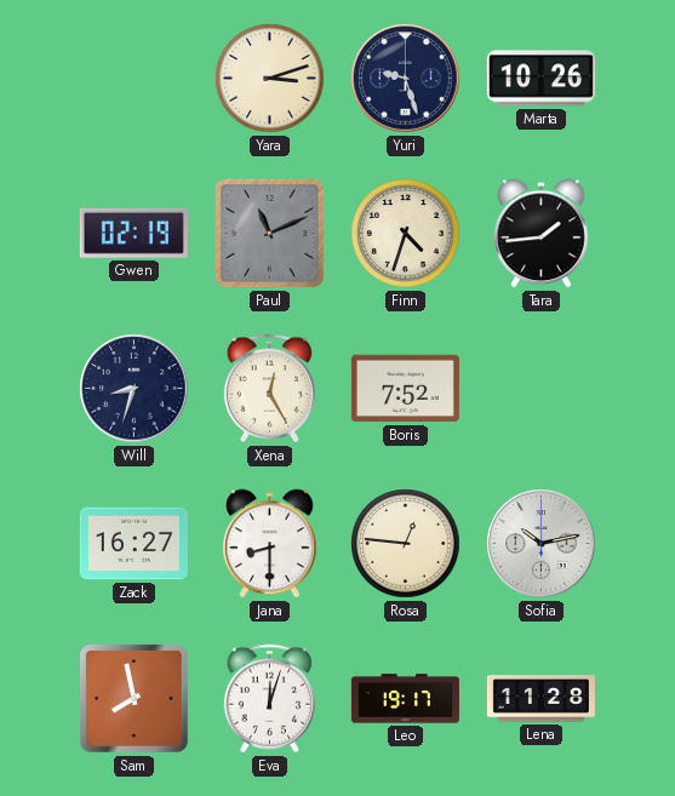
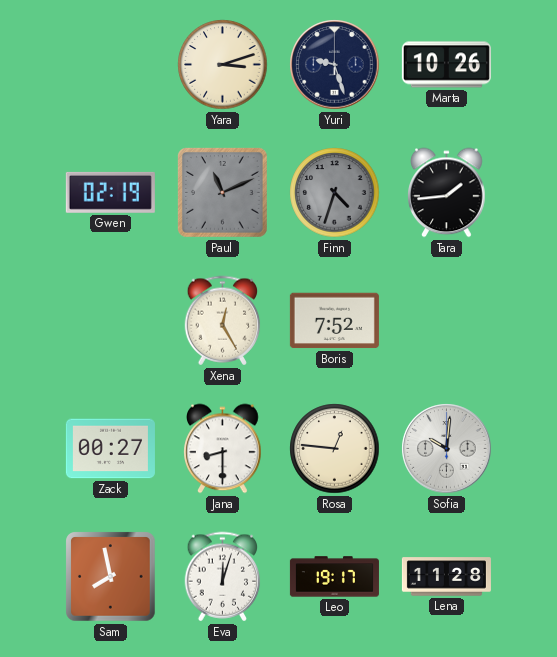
Finn dial: cream -> grey
Will: 8:33 -> none
Zack: 16:27 -> 00:27
Sofia: 10:13 -> 10:01
